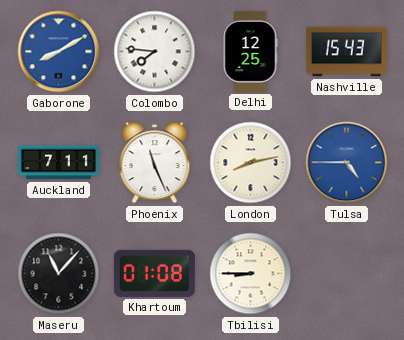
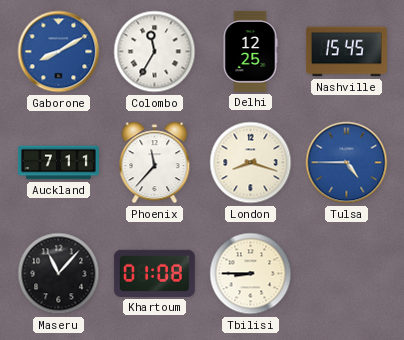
Colombo: 7:46 -> 11:35
Nashville: 15:43 -> 15:45
Phoenix: 11:26 -> 11:37
London: 8:13 -> 8:18
